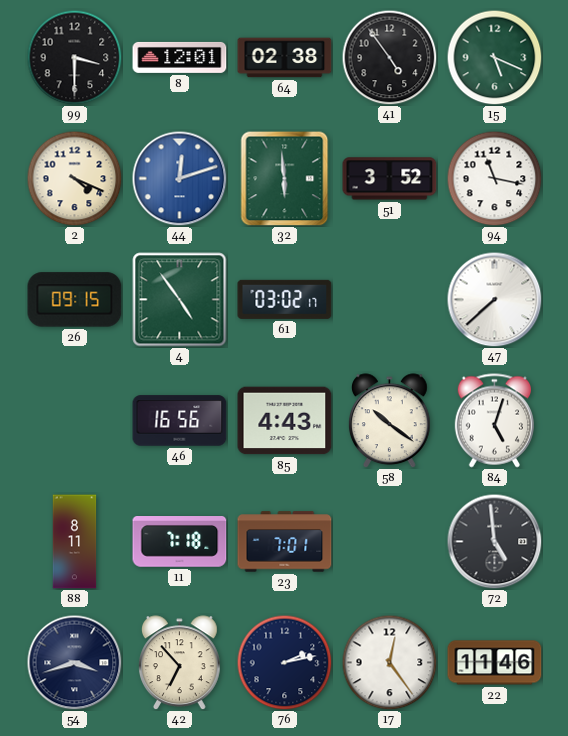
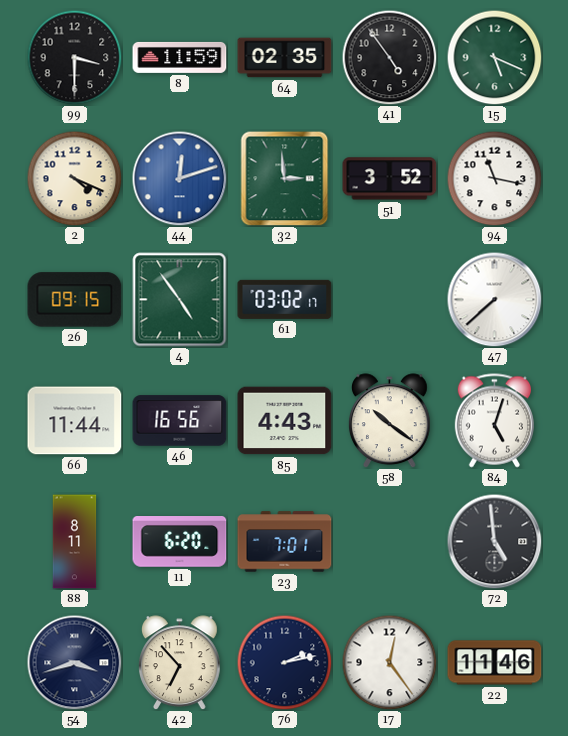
8: 12:01 -> 11:59
64: 02:38 -> 02:35
32: 5:59 -> 2:59
66: none -> 11:44
11: 7:18 -> 6:20
